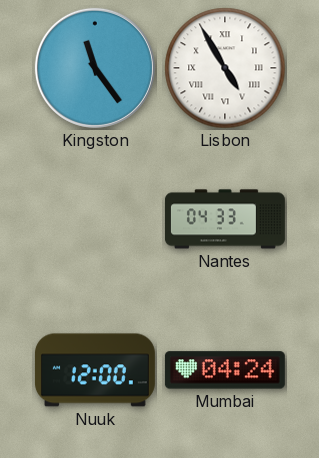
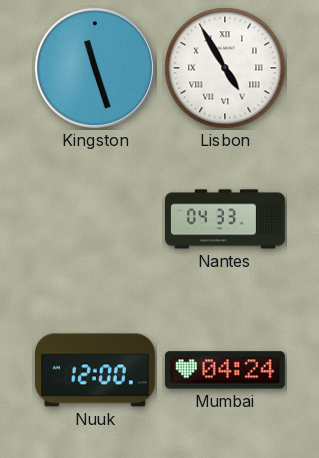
Kingston: 11:24 -> 11:27
